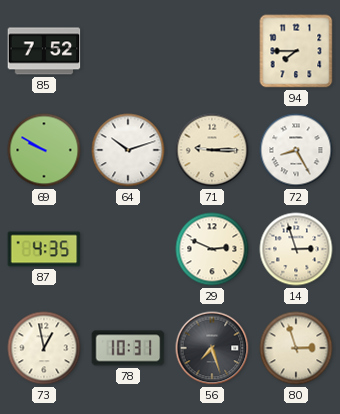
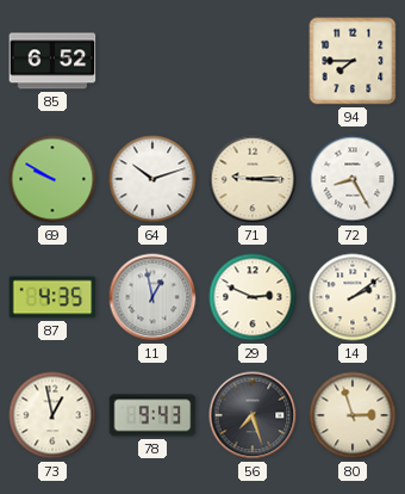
85: 7:52 -> 6:52
11: none -> 12:58
14: 2:57 -> 2:09
78: 10:31 -> 9:43
